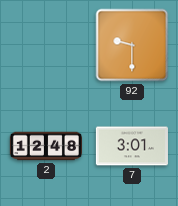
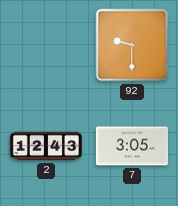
2: 12:48 -> 12:43
7: 3:01 -> 3:05
